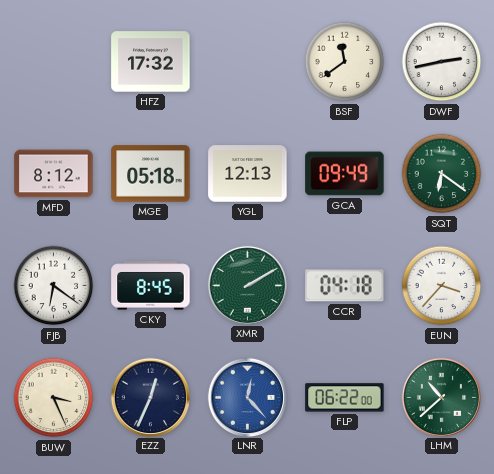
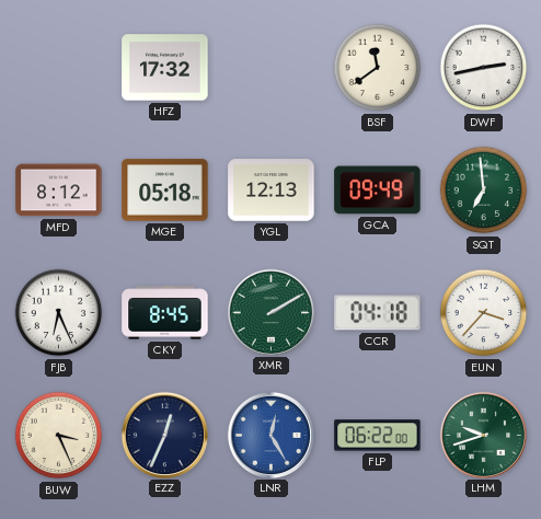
SQT: 6:21 -> 6:59
FJB: 6:21 -> 6:26
LNR: 12:23 -> 12:25
LHM: 10:38 -> 9:42
